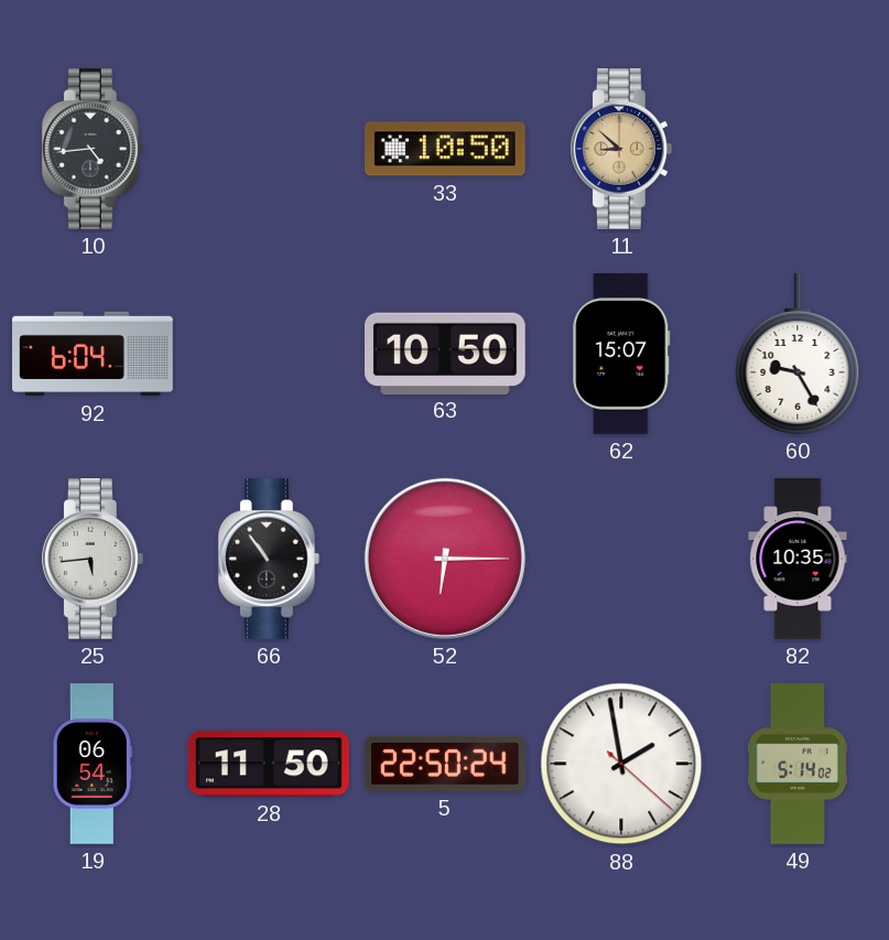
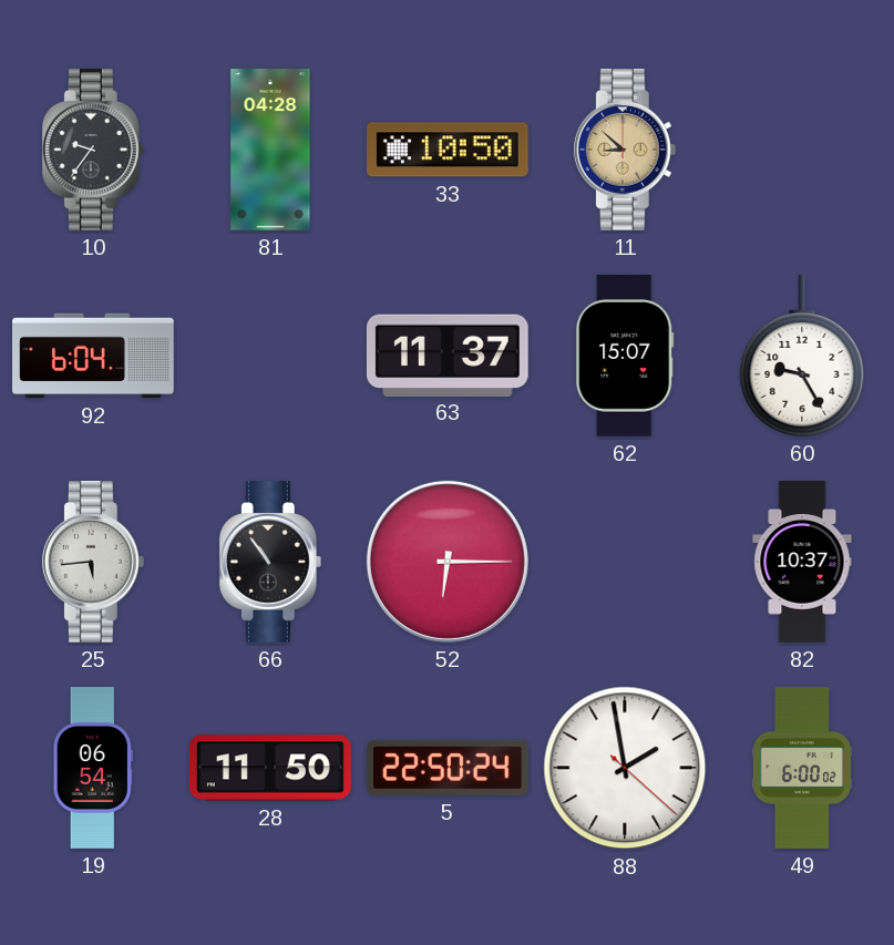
10: 4:44 -> 9:36
81: none -> 04:28
63: 10:50 -> 11:37
82: 10:35 -> 10:37
49: 5:14 -> 6:00
